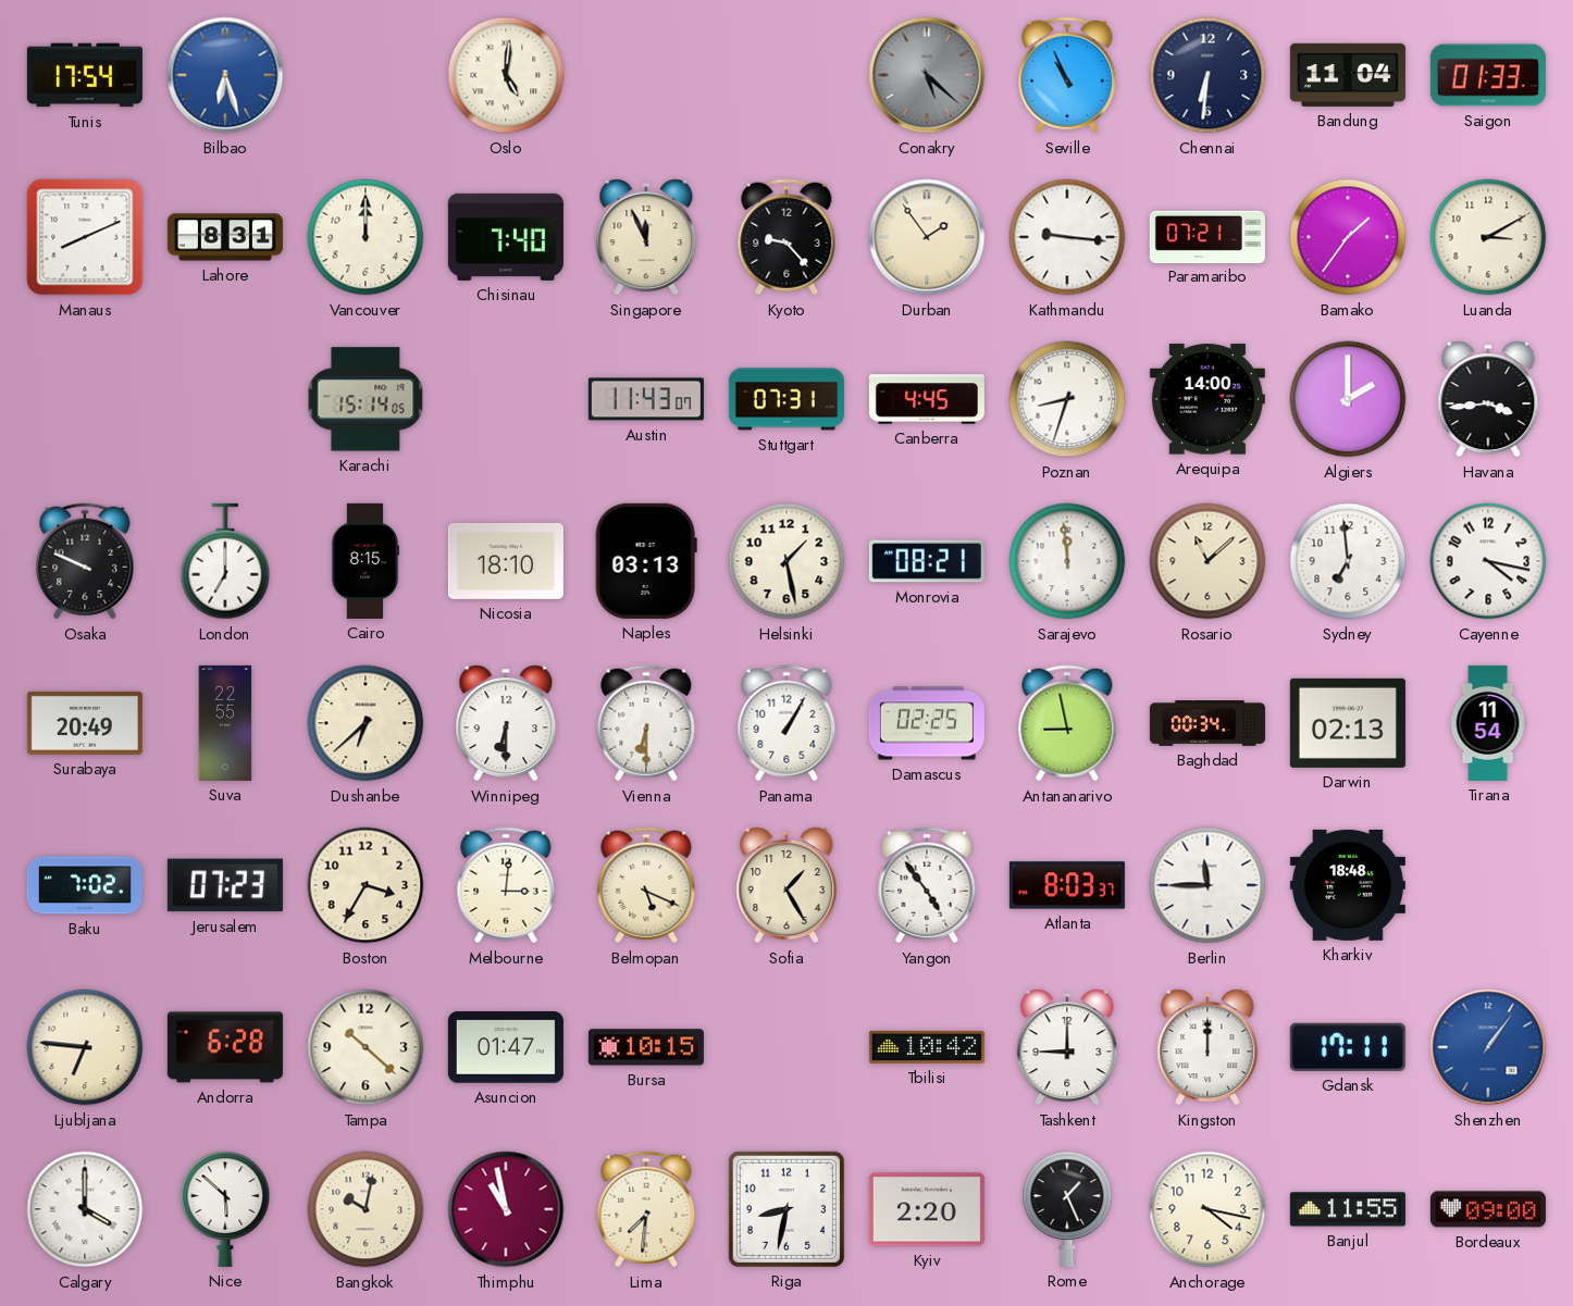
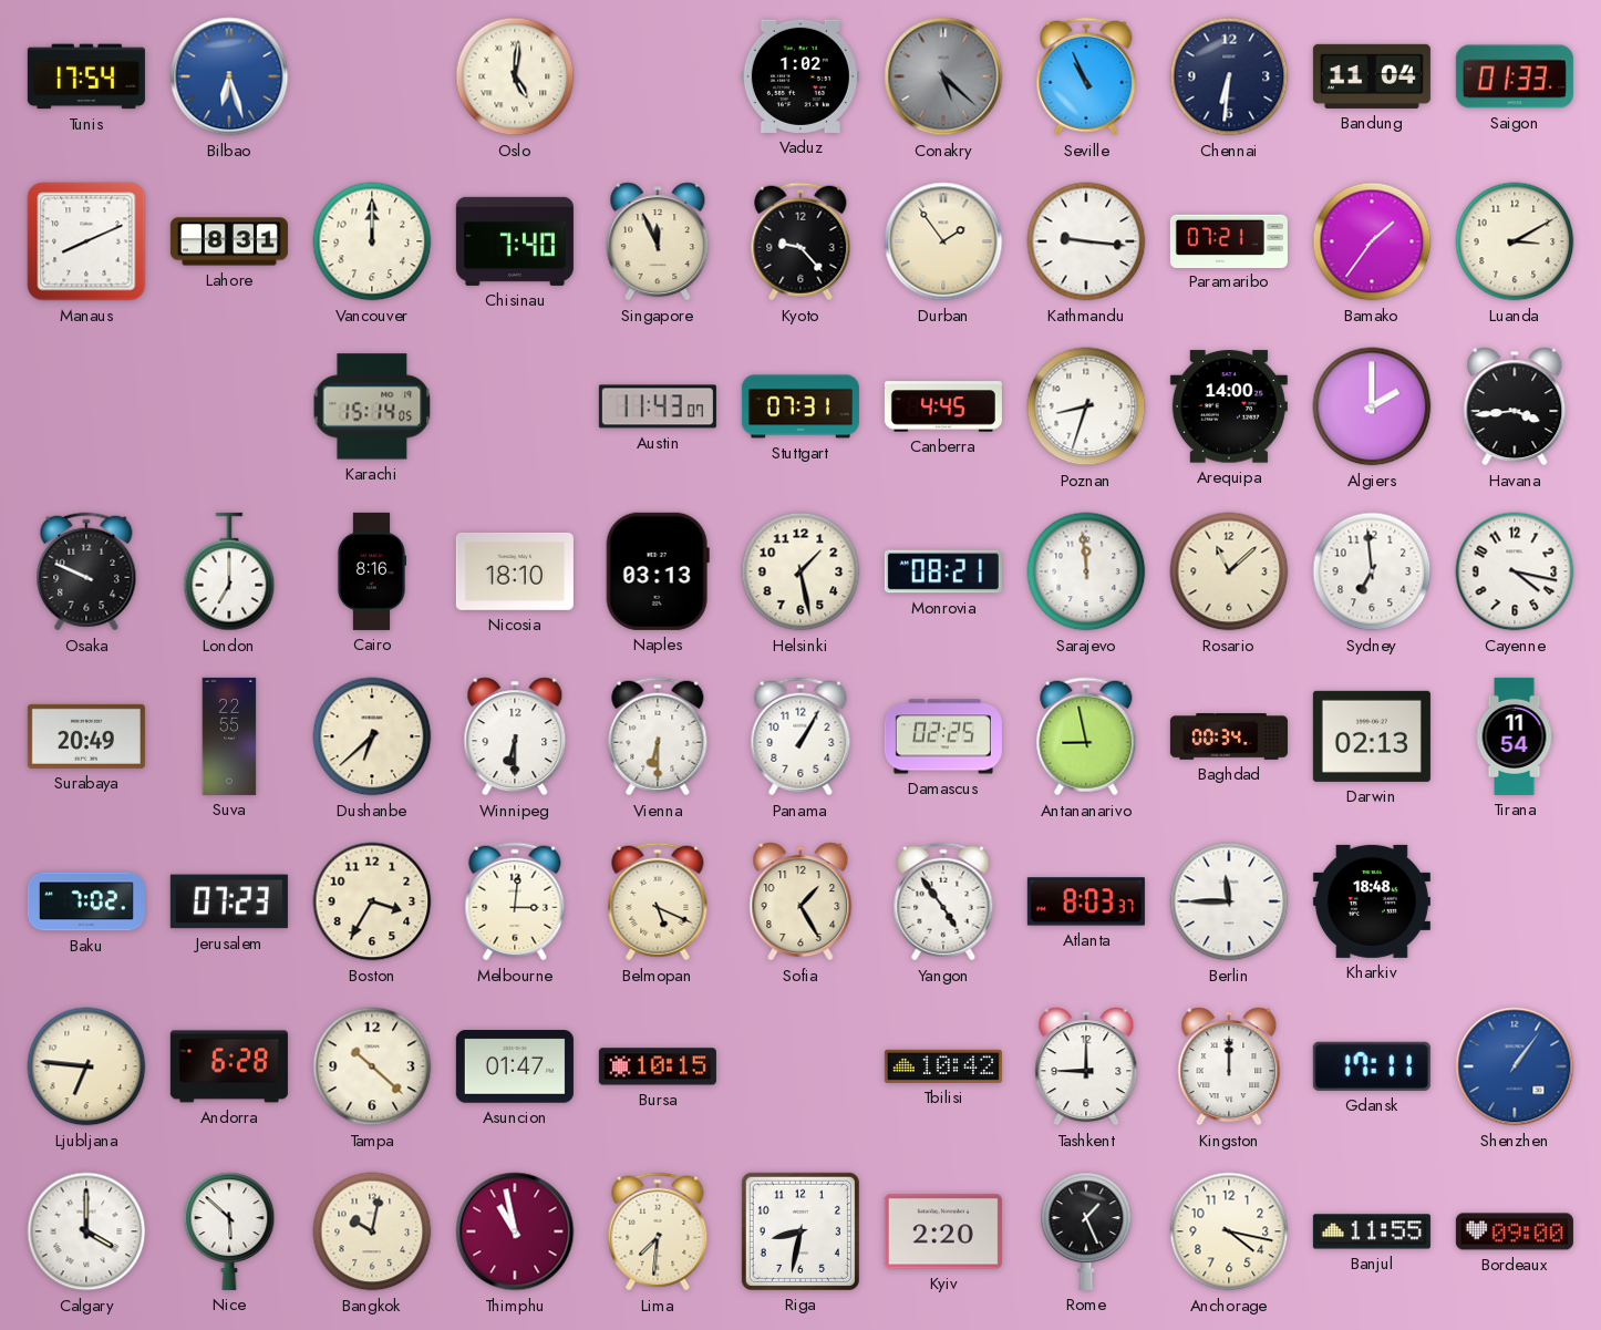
Vaduz: none -> 1:02
Cairo: 8:15 -> 8:16
